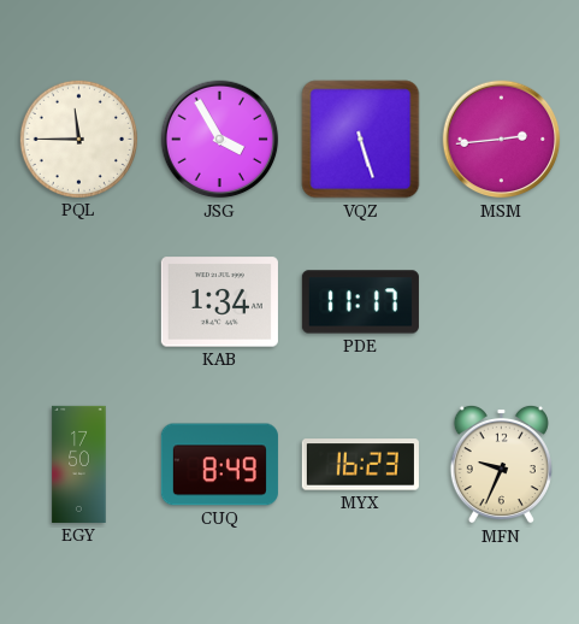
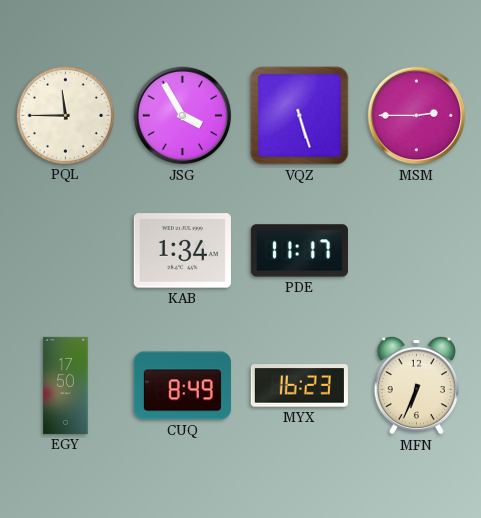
MSM: 2:44 -> 2:45
MFN: 9:34 -> 6:34
